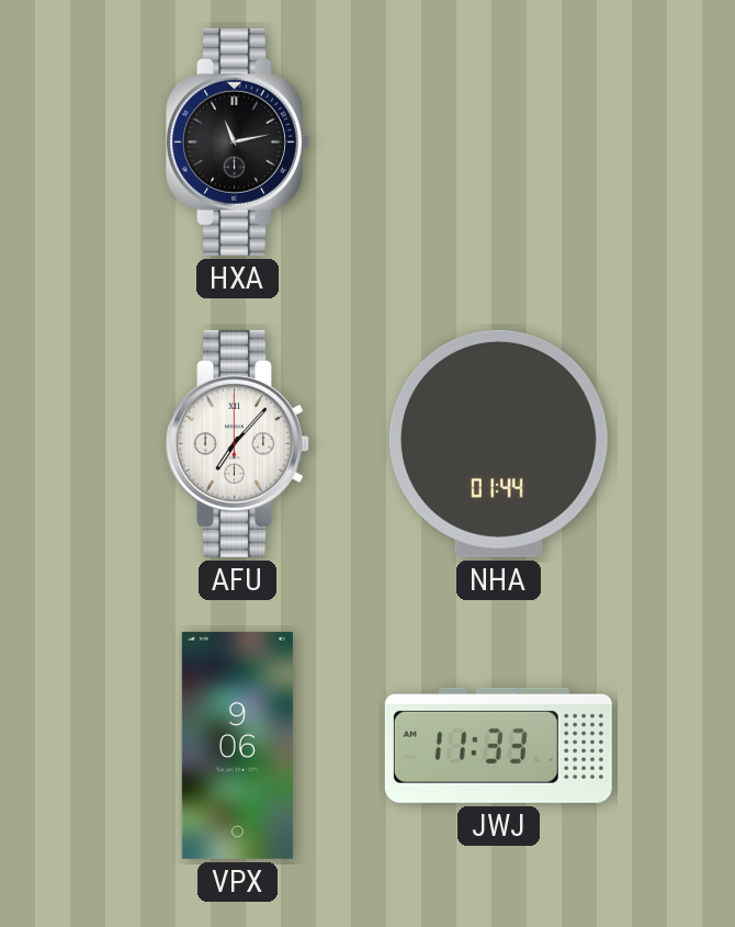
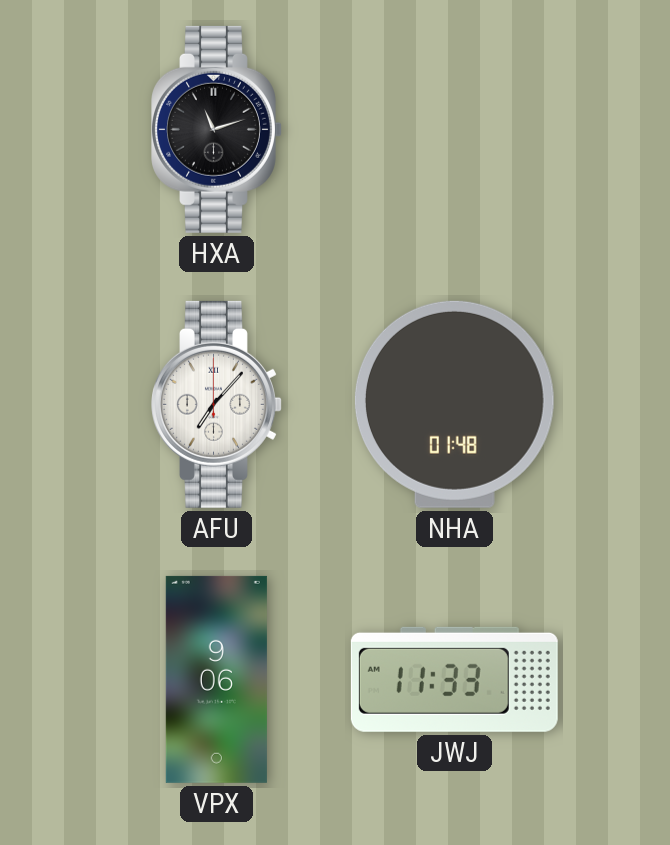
HXA: 11:13 -> 11:12
NHA: 01:44 -> 01:48
